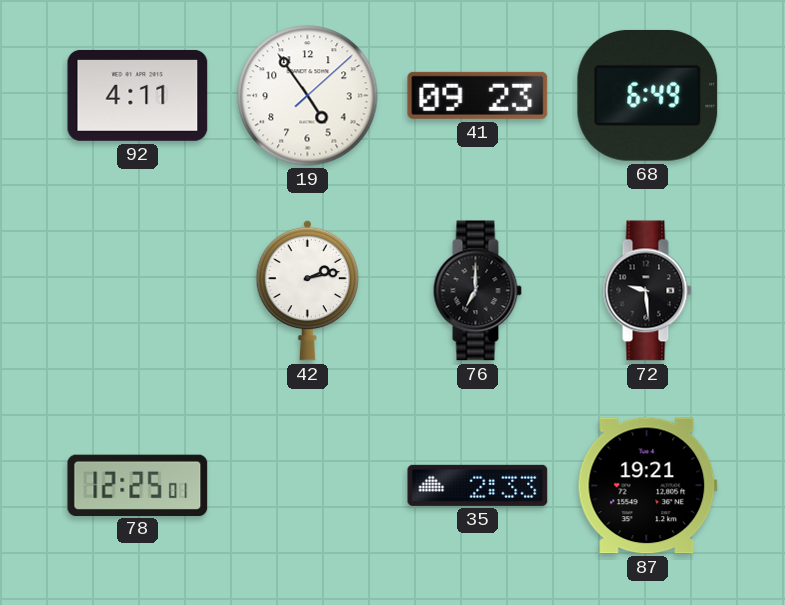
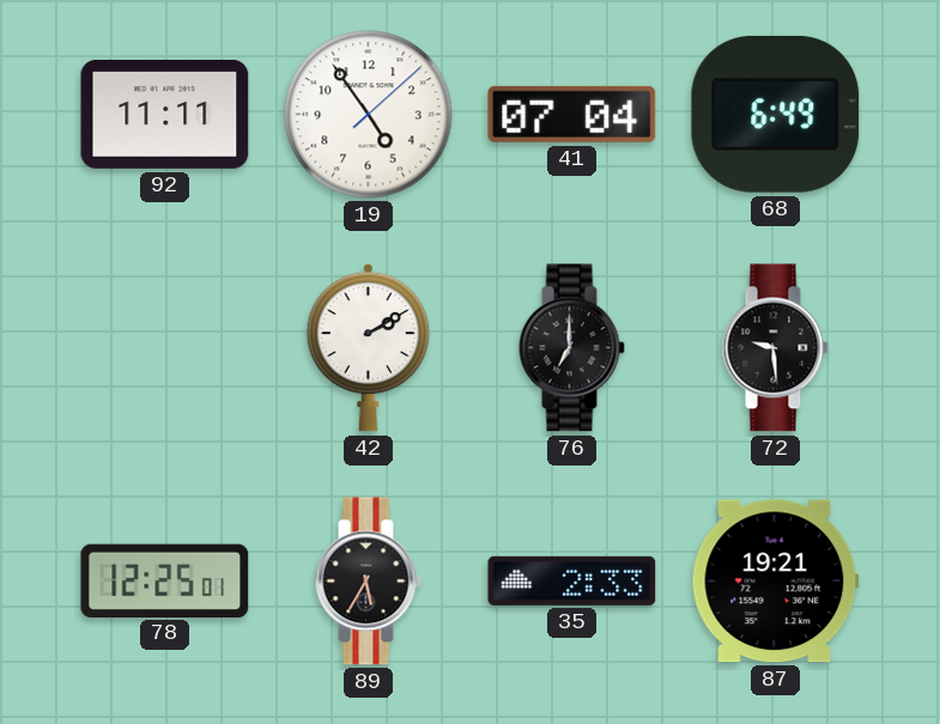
92: 4:11 -> 11:11
41: 09:23 -> 07:04
42: 2:13 -> 2:10
89: none -> 5:35
